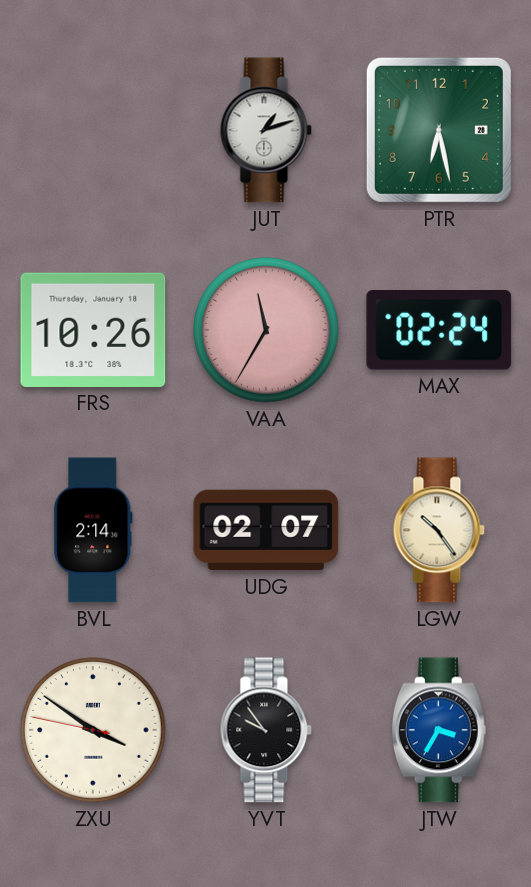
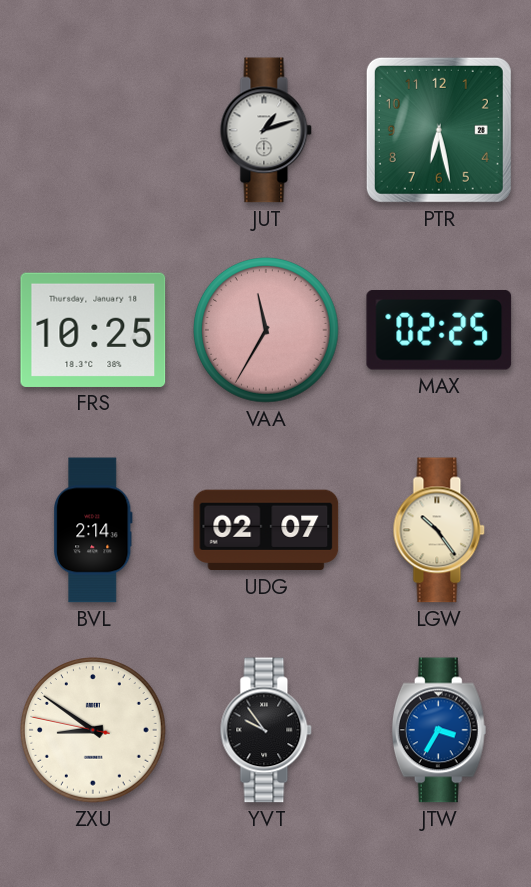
FRS: 10:26 -> 10:25
MAX: 02:24 -> 02:25
ZXU: 3:50 -> 8:50
